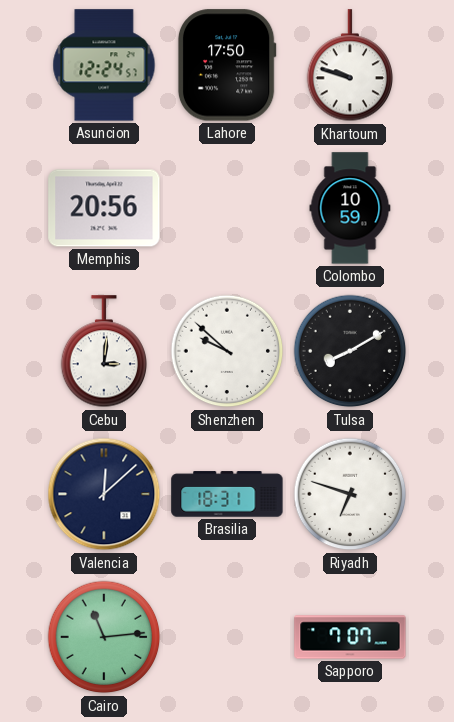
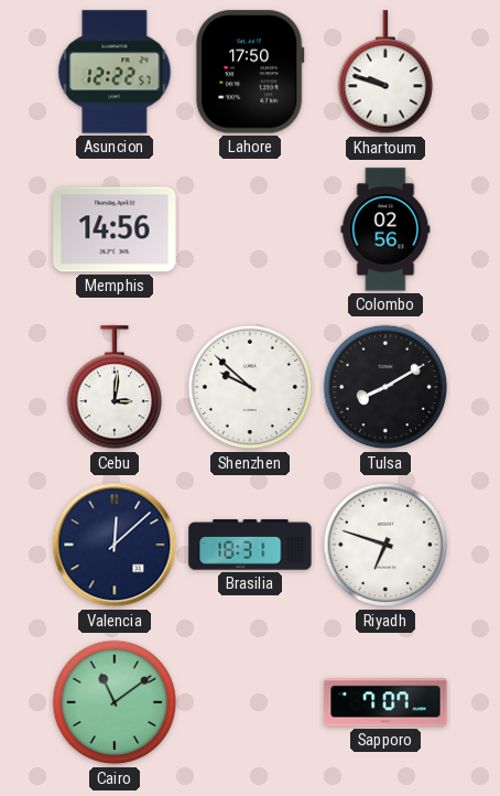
Asuncion: 12:24 -> 12:22
Memphis: 20:56 -> 14:56
Colombo: 10:59 -> 02:56
Cairo: 11:14 -> 11:09
